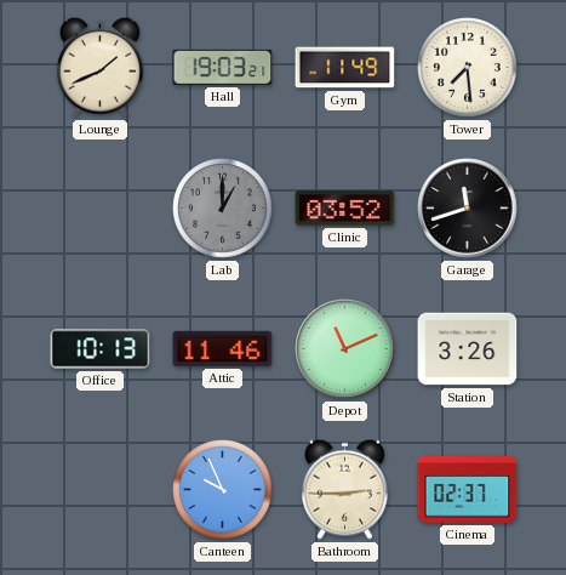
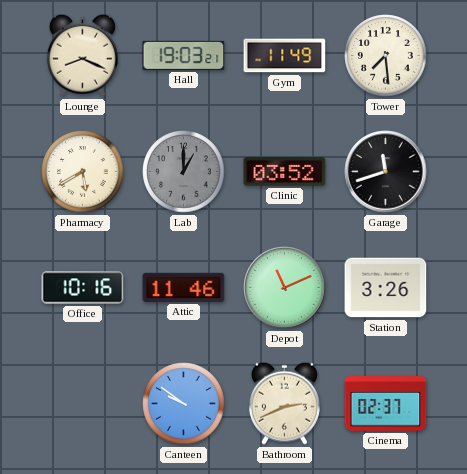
Lounge: 1:41 -> 8:19
Pharmacy: none -> 5:40
Office: 10:13 -> 10:16
Canteen: 9:56 -> 9:51
Bathroom: 2:45 -> 2:41
